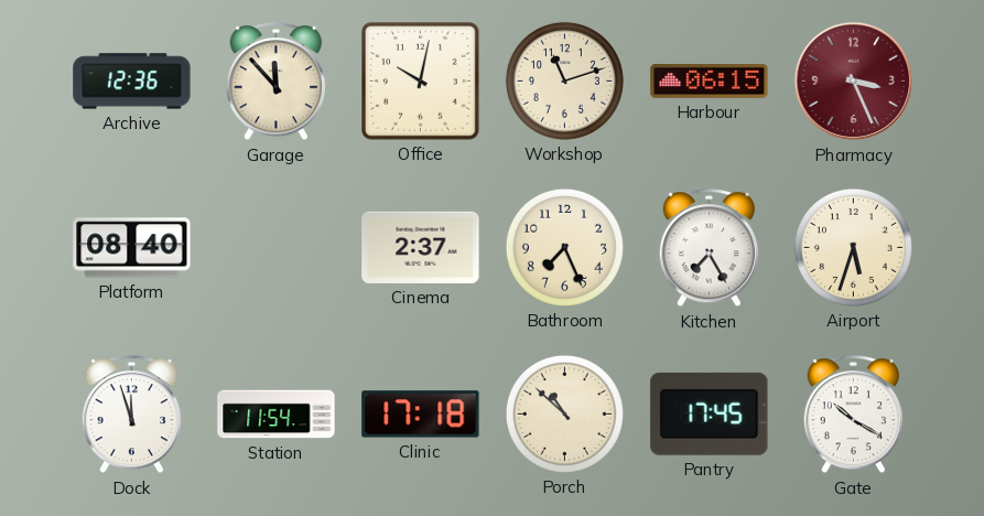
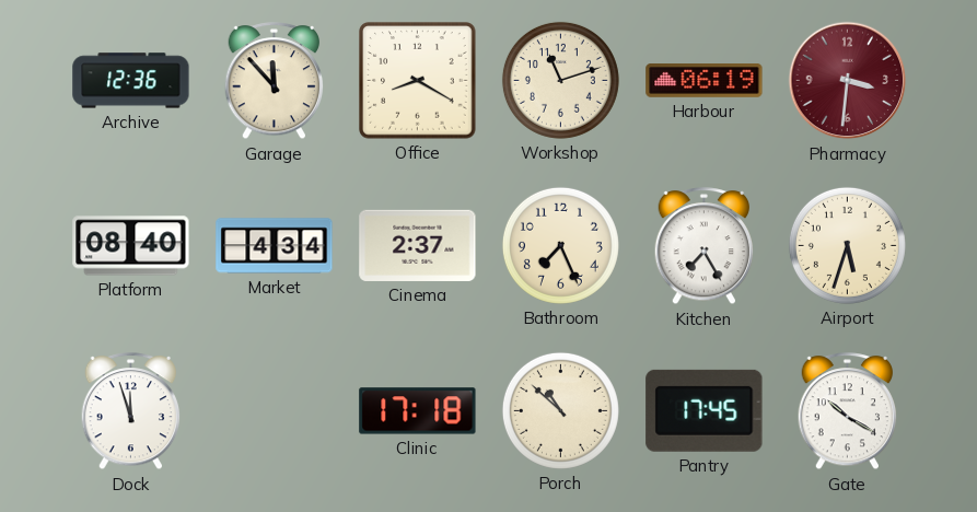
Office: 10:02 -> 8:20
Harbour: 06:15 -> 06:19
Pharmacy: 3:26 -> 3:31
Market: none -> 4:34
Station: 11:54 -> none
